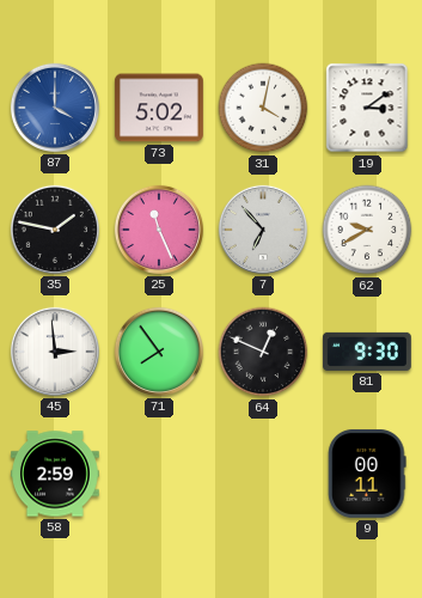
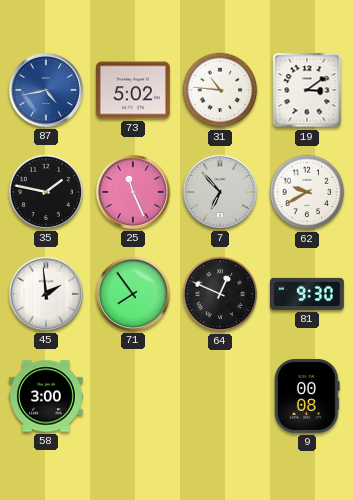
87: 4:00 -> 4:43
31: 4:02 -> 10:46
45: 2:59 -> 1:59
58: 2:59 -> 3:00
9: 00:11 -> 00:08
